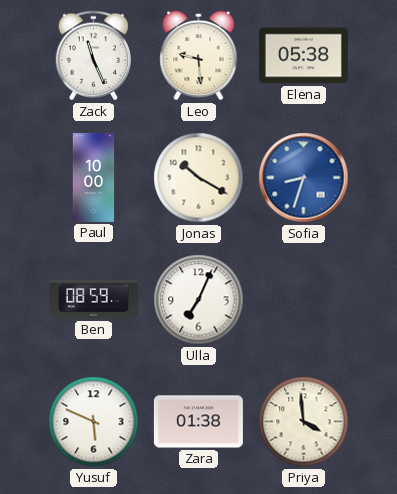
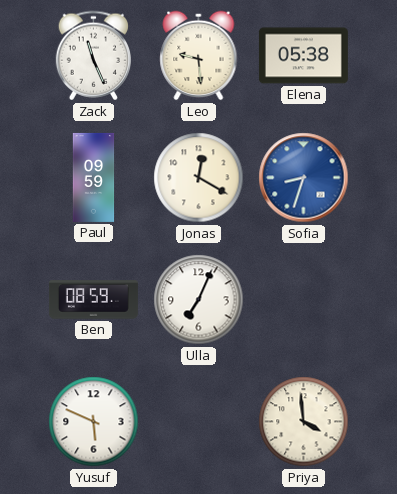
Paul: 10:00 -> 09:59
Jonas: 10:20 -> 12:20
Zara: 01:38 -> none
